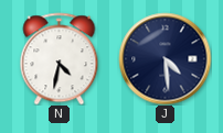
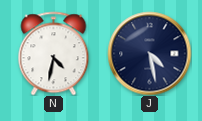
J: 4:29 -> 4:28
